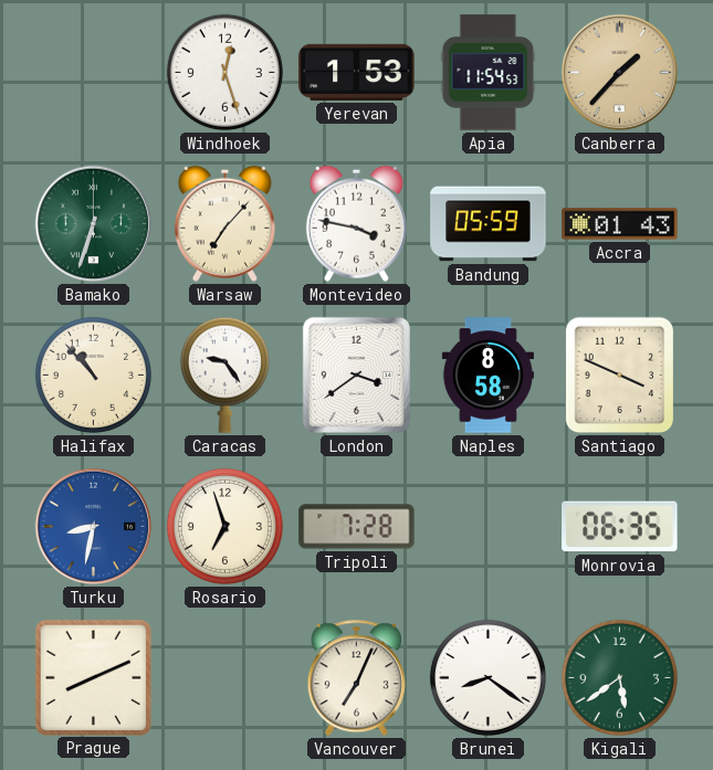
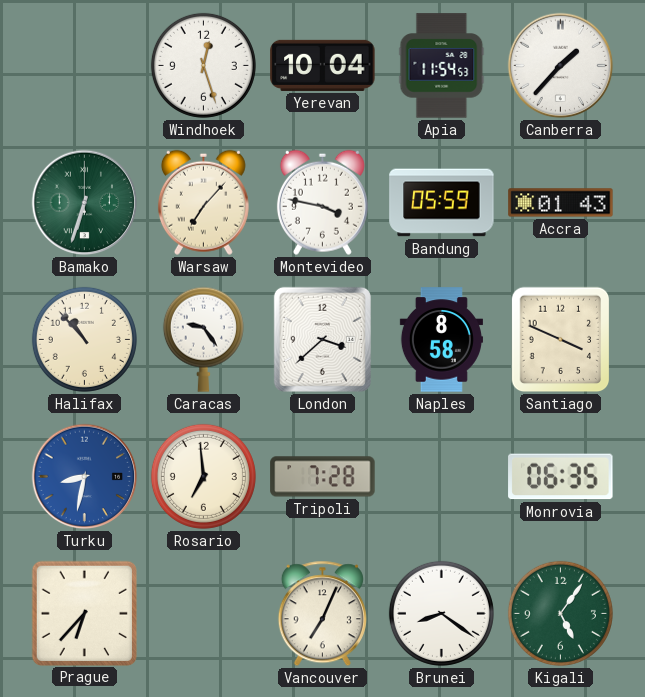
Yerevan: 1:53 -> 10:04
Canberra dial: champagne -> white
London: 3:39 -> 3:38
Rosario: 6:57 -> 6:59
Prague: 8:11 -> 6:37
Kigali: 5:39 -> 5:06
